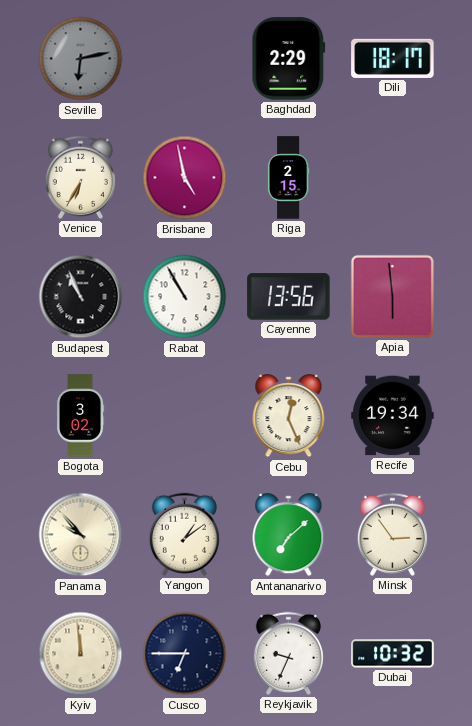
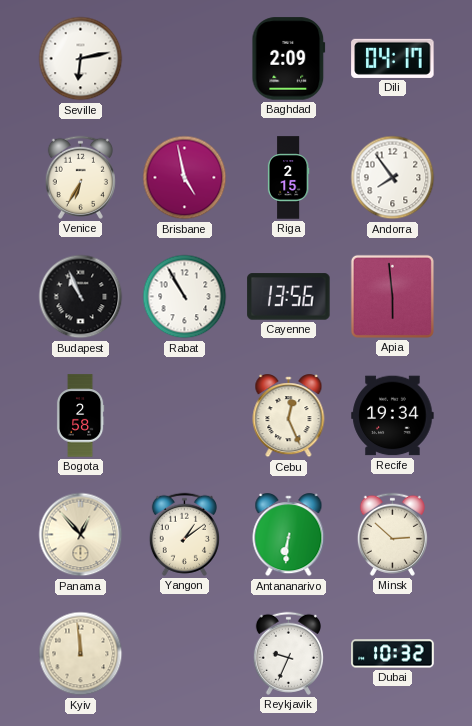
Seville dial: grey -> white
Baghdad: 2:29 -> 2:09
Dili: 18:17 -> 04:17
Andorra: none -> 7:54
Bogota: 3:02 -> 2:58
Panama: 9:53 -> 12:53
Antananarivo: 7:08 -> 6:31
Minsk: 2:54 -> 2:52
Cusco: 6:45 -> none
